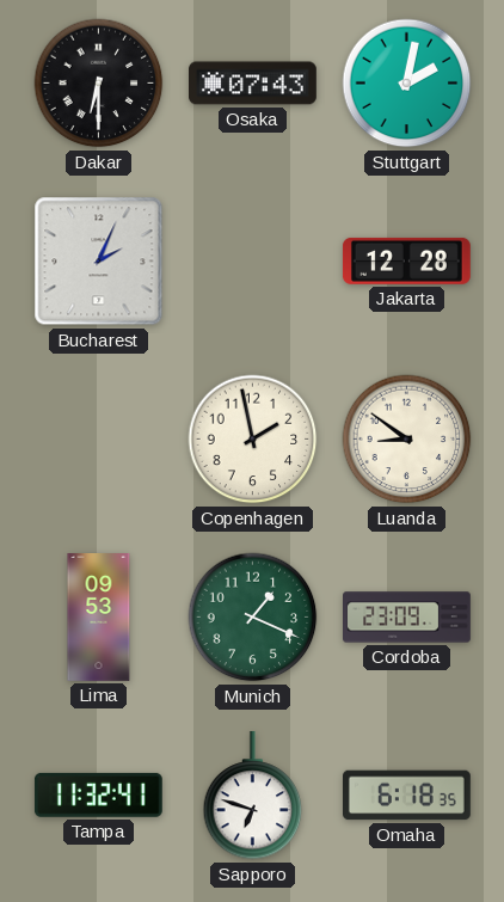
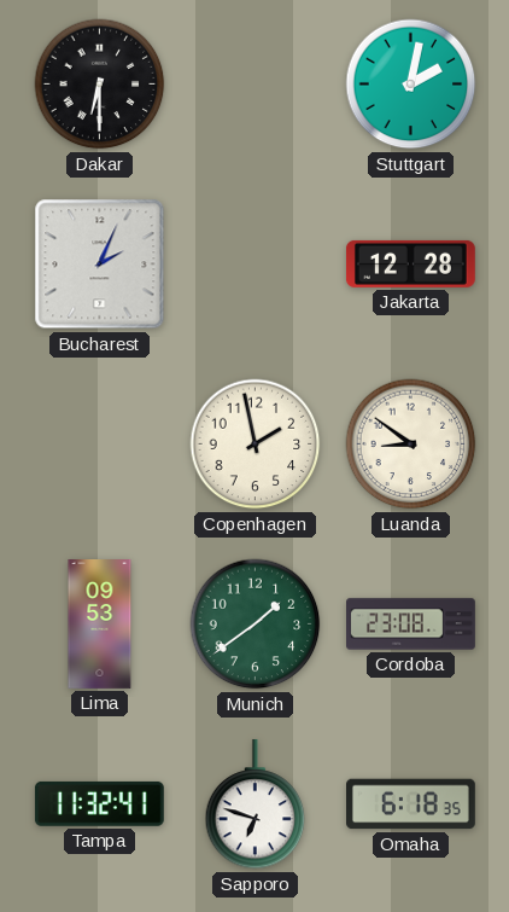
Osaka: 07:43 -> none
Munich: 1:19 -> 1:39
Cordoba: 23:09 -> 23:08
